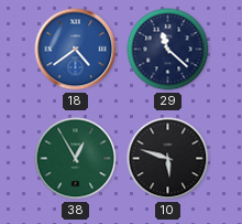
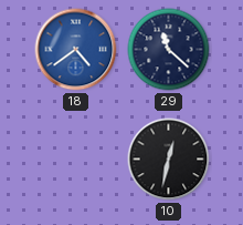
38: 12:55 -> none
10: 5:48 -> 12:32
